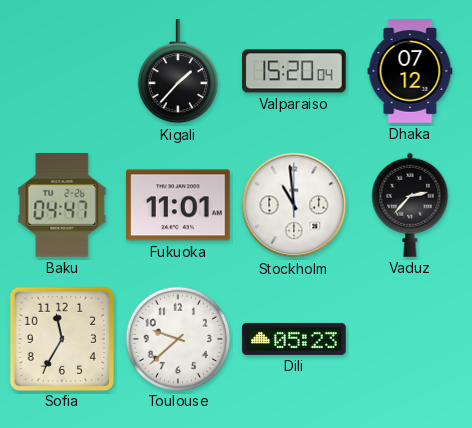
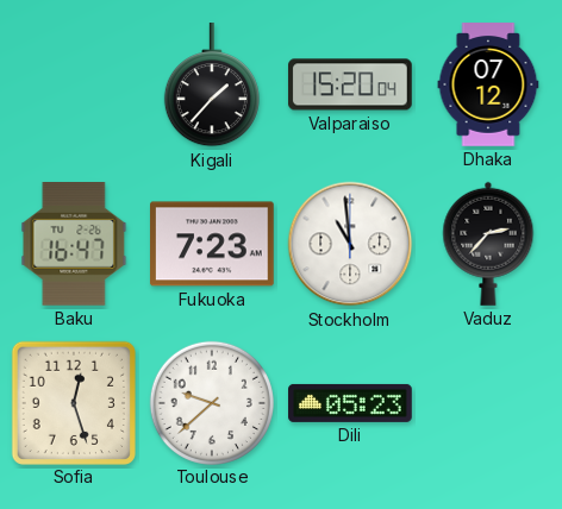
Baku: 04:47 -> 16:47
Fukuoka: 11:01 -> 7:23
Sofia: 11:35 -> 12:27
